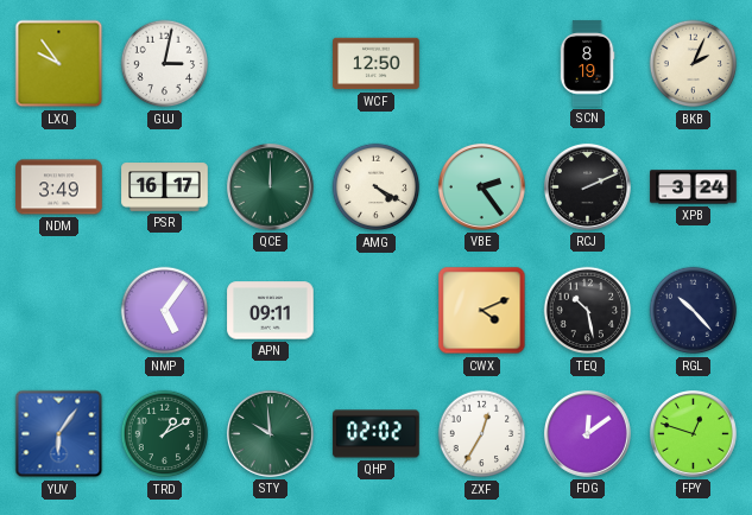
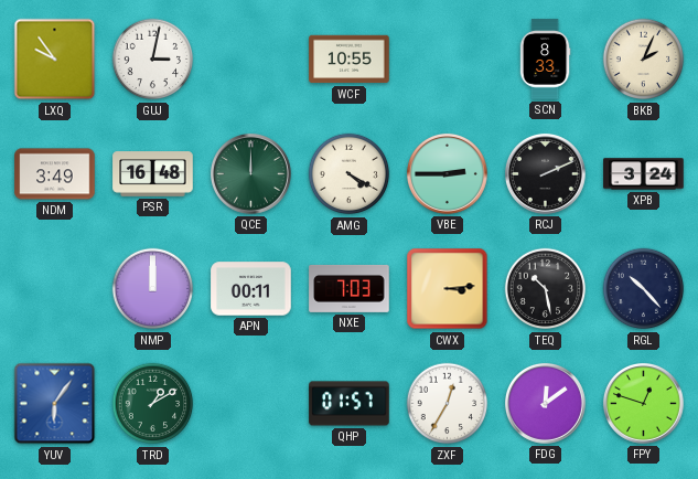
WCF: 12:50 -> 10:55
SCN: 8:19 -> 8:33
PSR: 16:17 -> 16:48
VBE: 2:24 -> 2:45
NMP: 5:06 -> 12:00
APN: 09:11 -> 00:11
NXE: none -> 7:03
CWX: 4:11 -> 3:14
STY: 9:59 -> none
QHP: 02:02 -> 01:57
